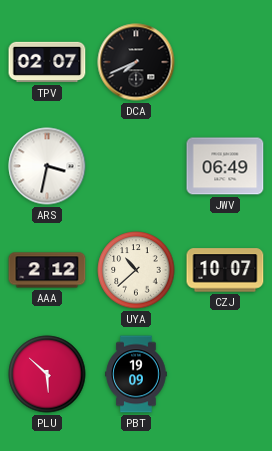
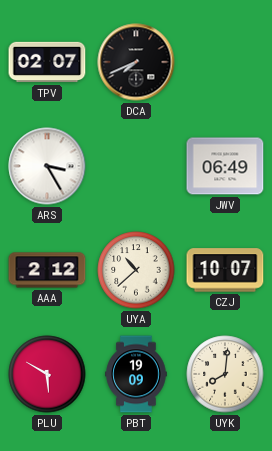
ARS: 3:32 -> 3:25
PLU: 5:52 -> 5:50
UYK: none -> 8:01
